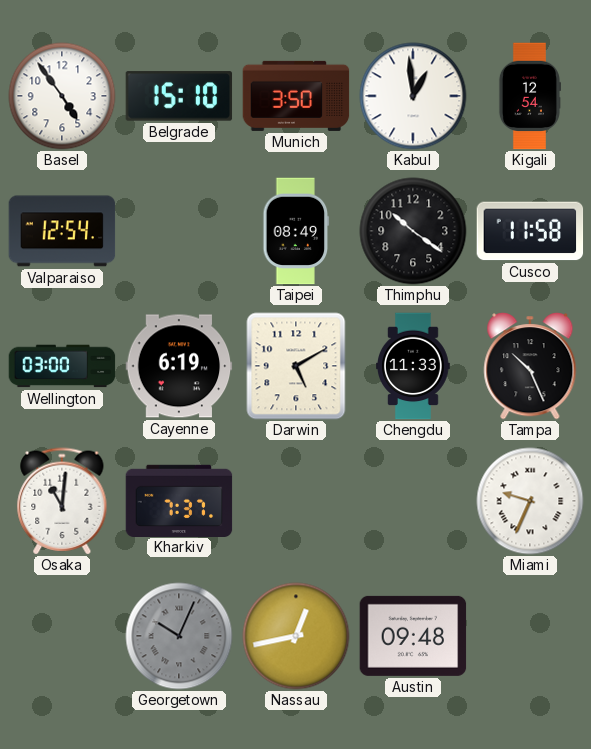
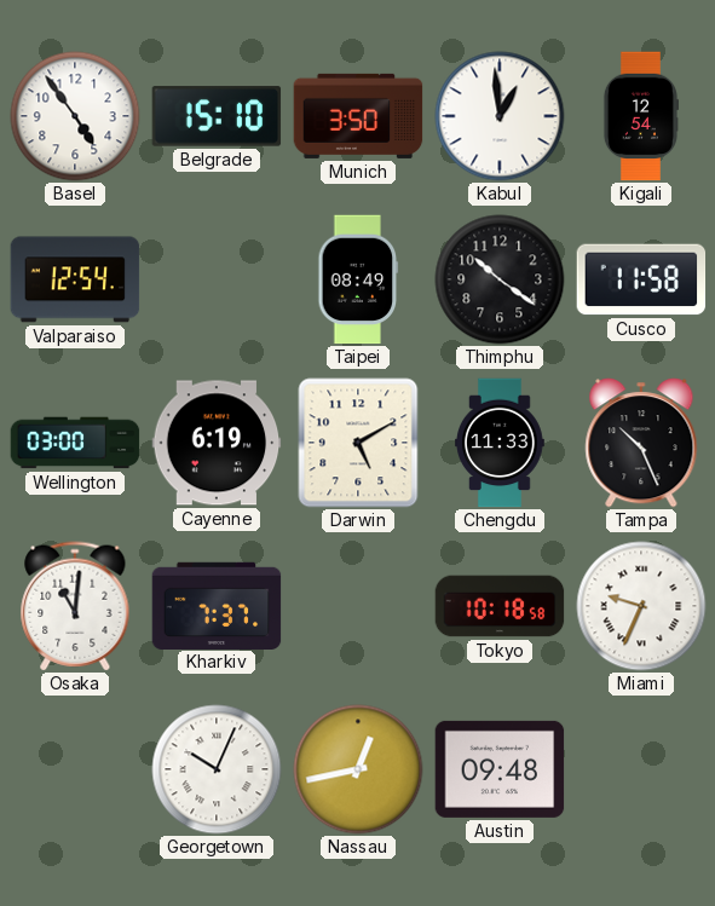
Tokyo: none -> 10:18
Georgetown dial: grey -> white
